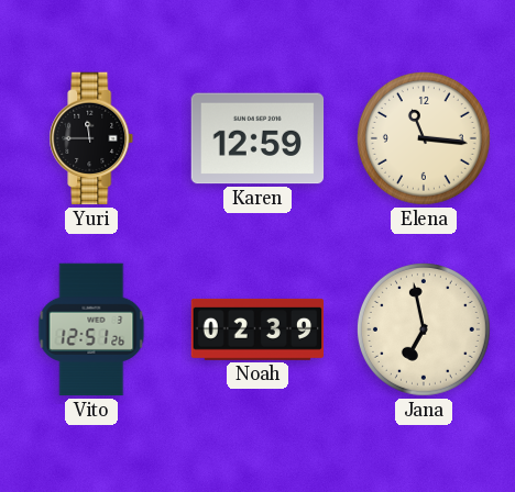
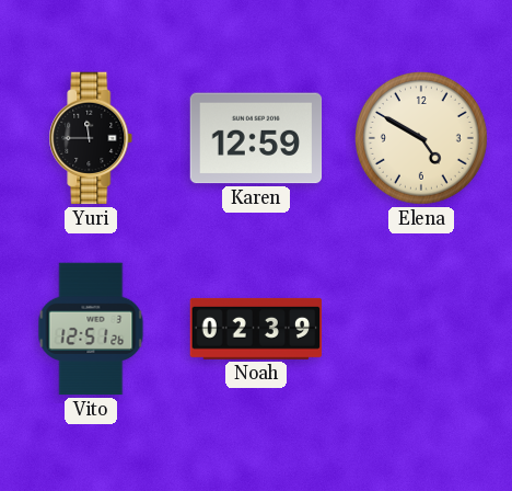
Elena: 11:16 -> 4:50
Jana: 6:58 -> none
